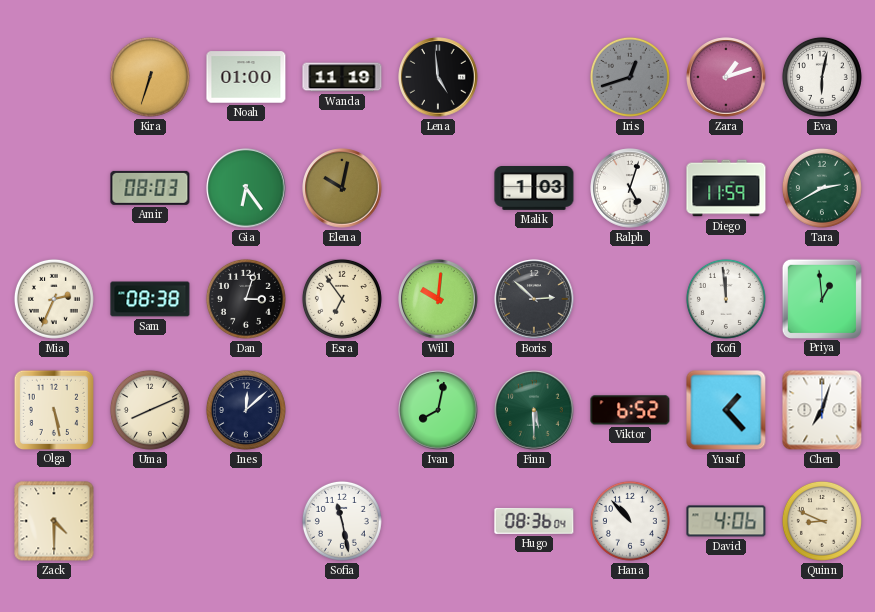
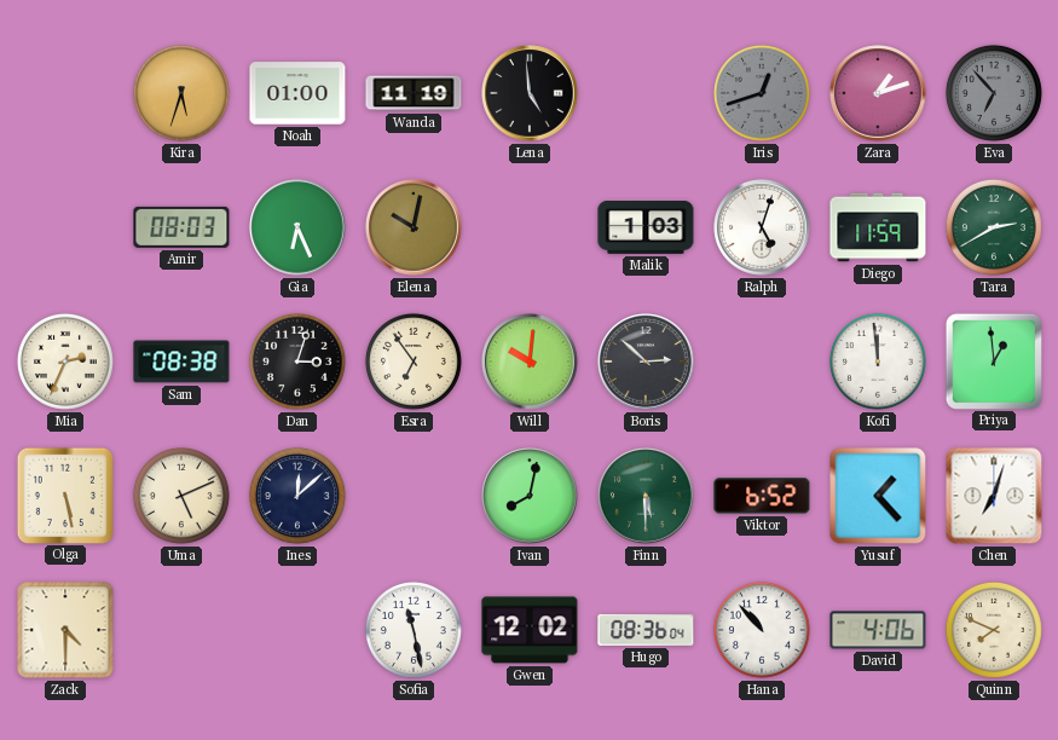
Kira: 6:33 -> 5:33
Eva: 6:02 -> 6:53
Eva dial: white -> grey
Gia: 6:24 -> 6:26
Uma: 8:11 -> 5:11
Gwen: none -> 12:02
Quinn: 8:49 -> 7:49
